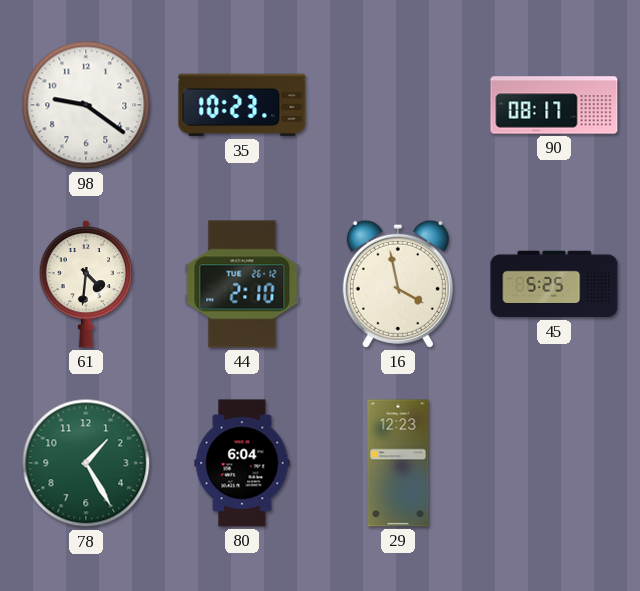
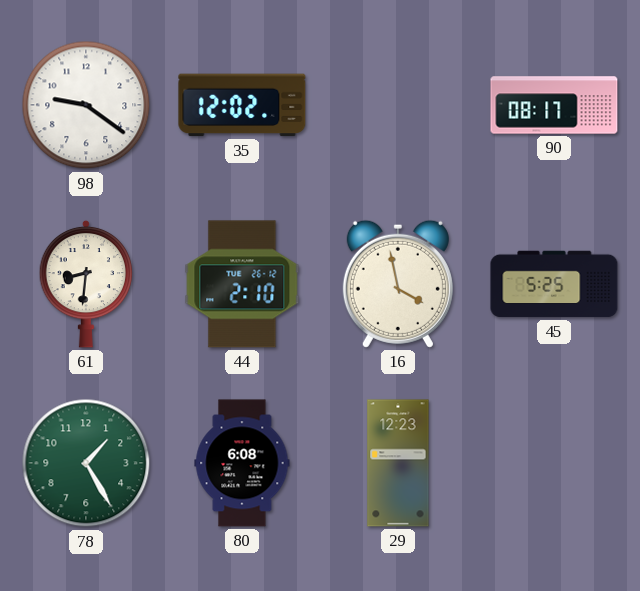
35: 10:23 -> 12:02
61: 4:31 -> 8:31
80: 6:04 -> 6:08
